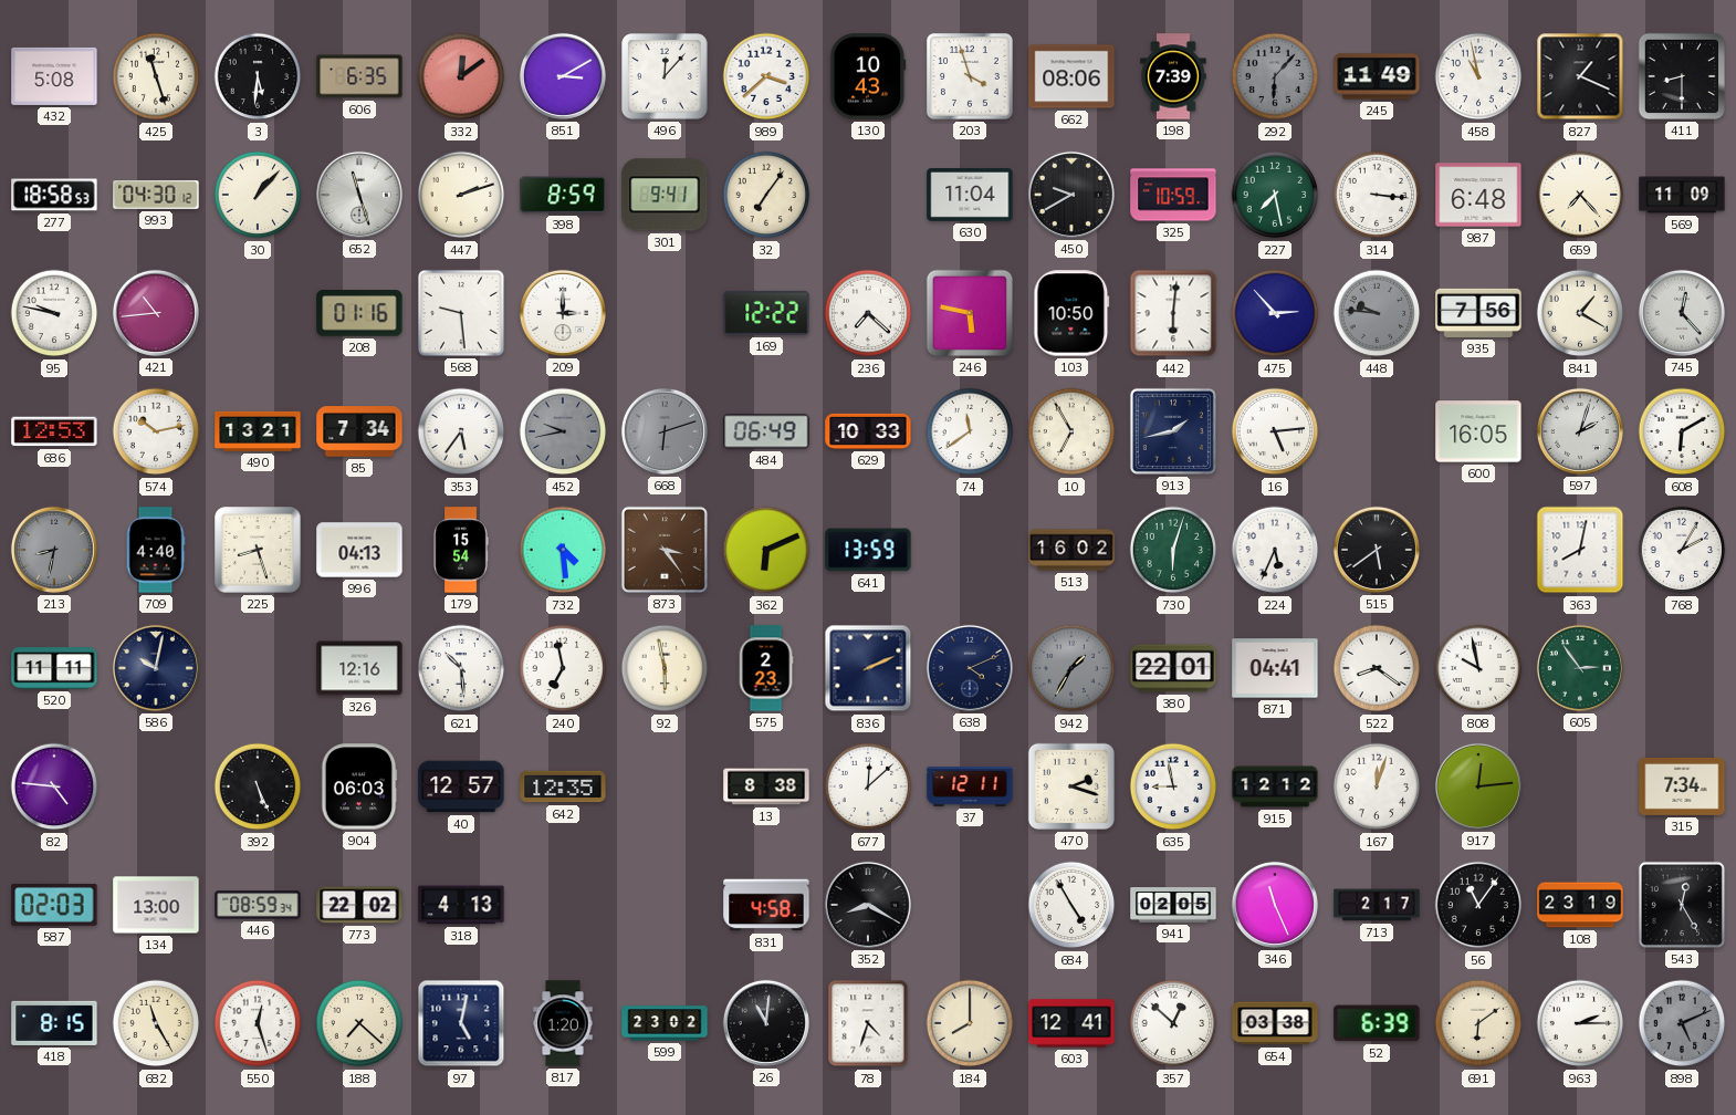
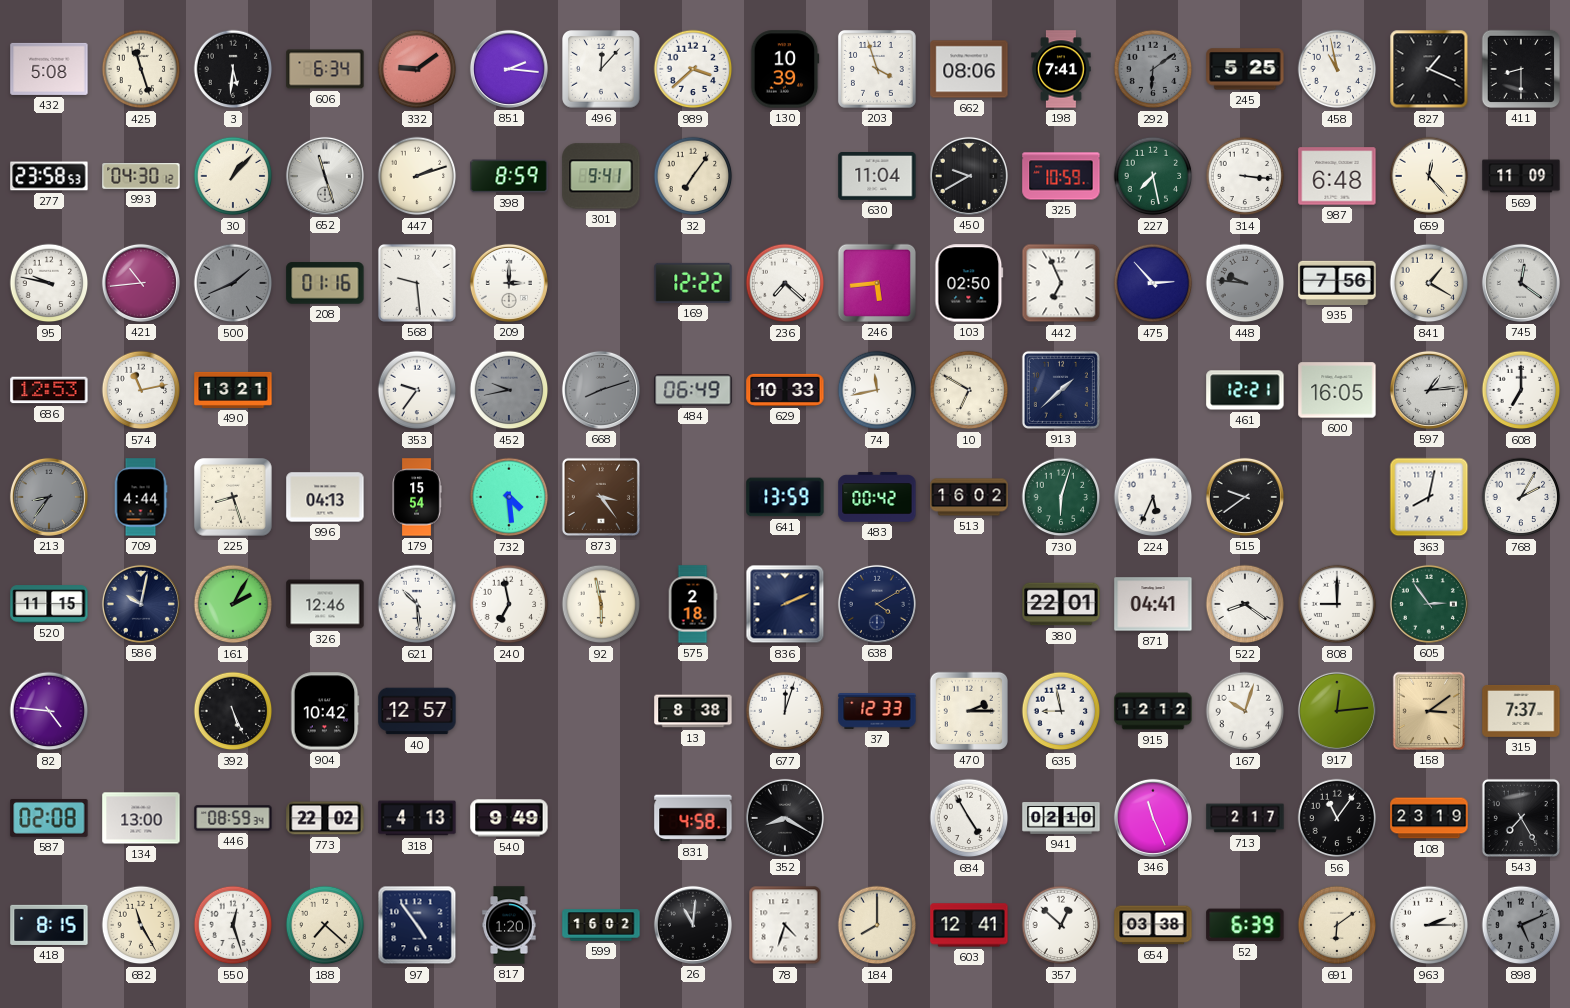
606: 6:35 -> 6:34
332: 12:09 -> 9:09
851: 3:10 -> 2:16
130: 10:43 -> 10:39
198: 7:39 -> 7:41
292: 6:07 -> 6:09
245: 11:49 -> 5:25
277: 18:58 -> 23:58
659: 7:23 -> 12:23
500: none -> 1:41
246: 5:47 -> 5:44
103: 10:50 -> 02:50
442: 6:01 -> 6:56
745: 12:23 -> 12:21
574: 10:13 -> 11:13
85: 7:34 -> none
353: 5:36 -> 9:36
668: 6:12 -> 8:12
74: 11:39 -> 11:43
10: 6:55 -> 6:50
913: 1:43 -> 1:38
16: 5:14 -> none
461: none -> 12:21
597: 2:03 -> 1:14
608: 6:10 -> 7:00
213: 8:32 -> 8:36
709: 4:40 -> 4:44
362: 6:11 -> none
483: none -> 00:42
515: 5:39 -> 9:39
520: 11:11 -> 11:15
161: none -> 2:05
326: 12:16 -> 12:46
575: 2:23 -> 2:18
638: 4:11 -> 4:10
942: 1:35 -> none
808: 9:58 -> 9:00
904: 06:03 -> 10:42
642: 12:35 -> none
677: 12:08 -> 12:03
37: 12:11 -> 12:33
470: 2:18 -> 2:15
167: 12:03 -> 10:03
158: none -> 3:09
315: 7:34 -> 7:37
587: 02:03 -> 02:08
540: none -> 9:49
941: 02:05 -> 02:10
543: 12:25 -> 7:25
97: 5:02 -> 4:54
599: 23:02 -> 16:02
